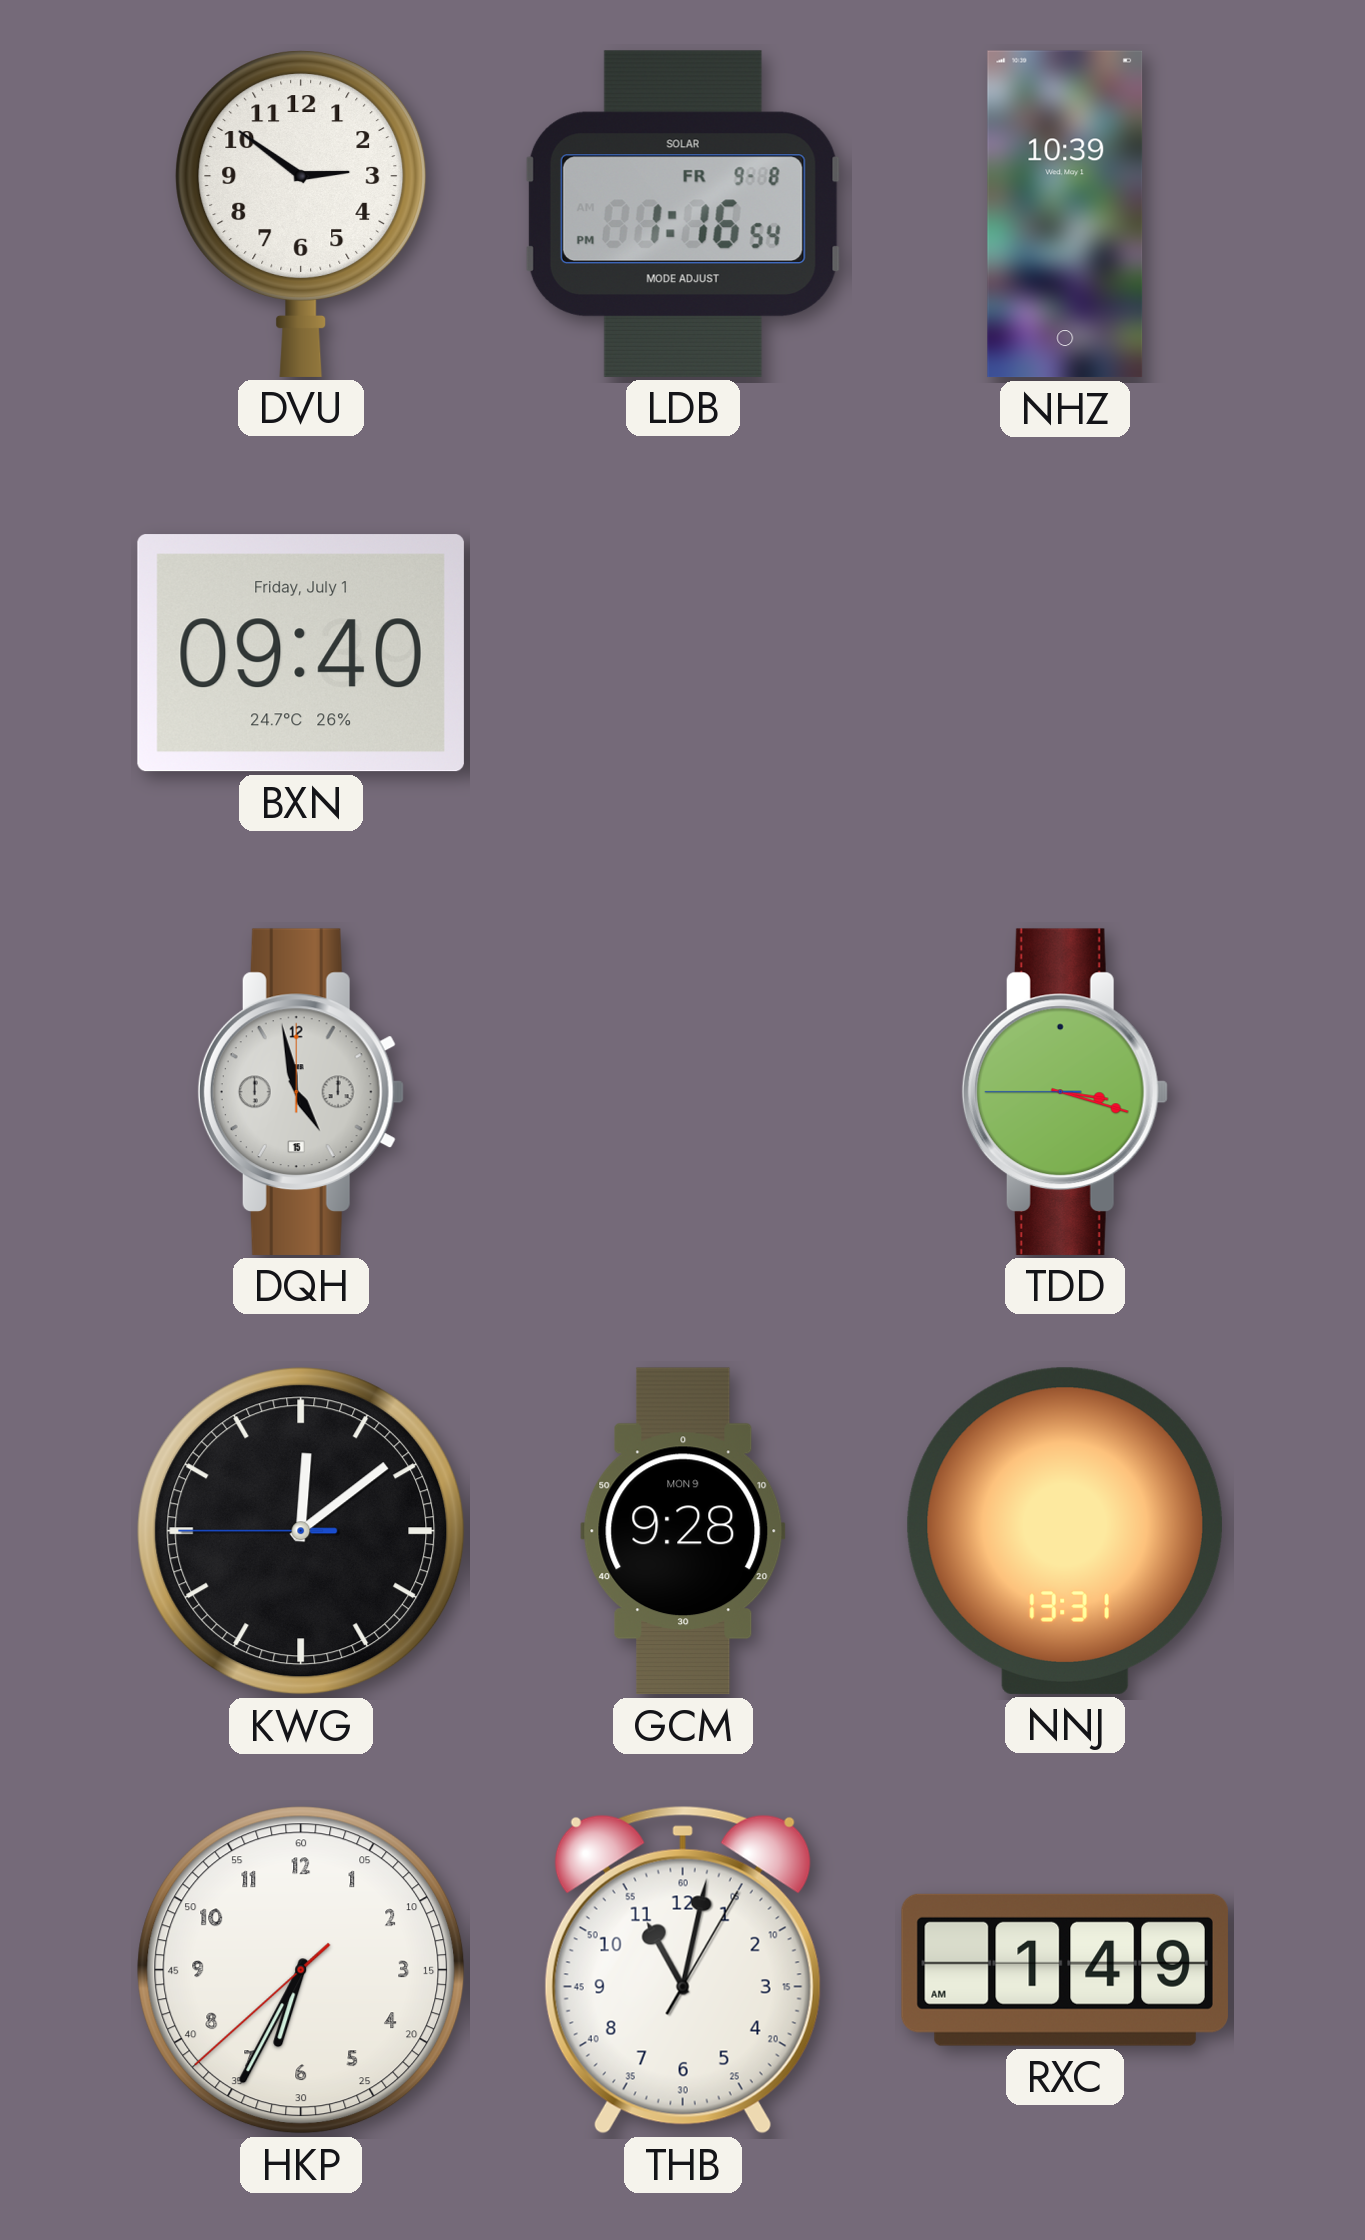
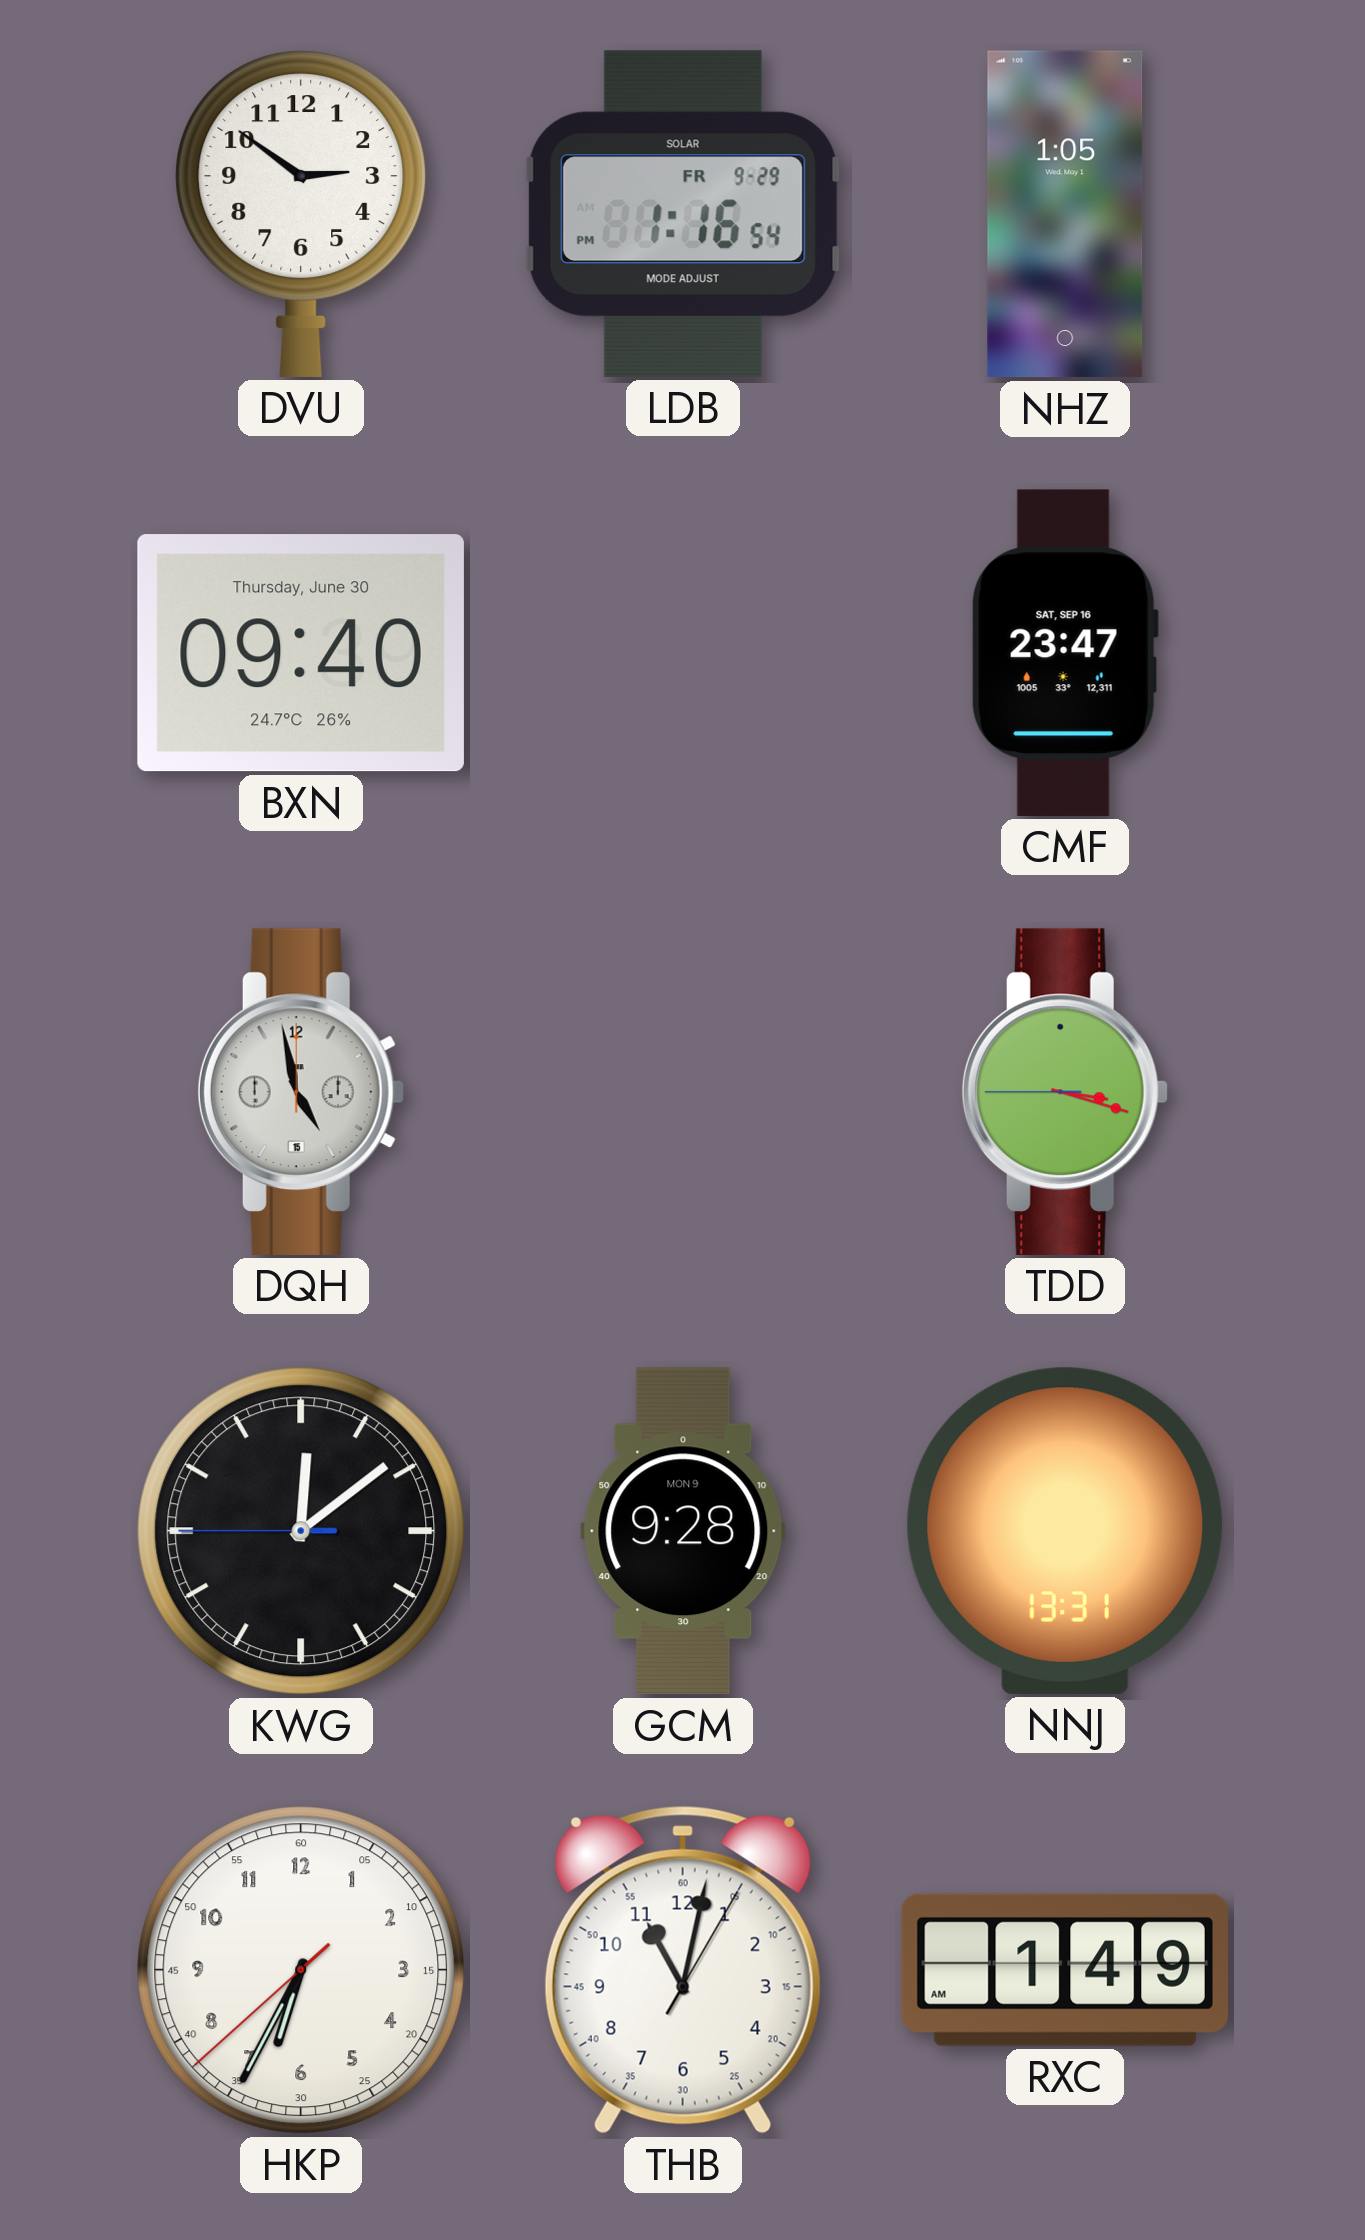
LDB date: FR 9-8 -> FR 9-29
NHZ: 10:39 -> 1:05
BXN date: Friday, July 1 -> Thursday, June 30
CMF: none -> 23:47
